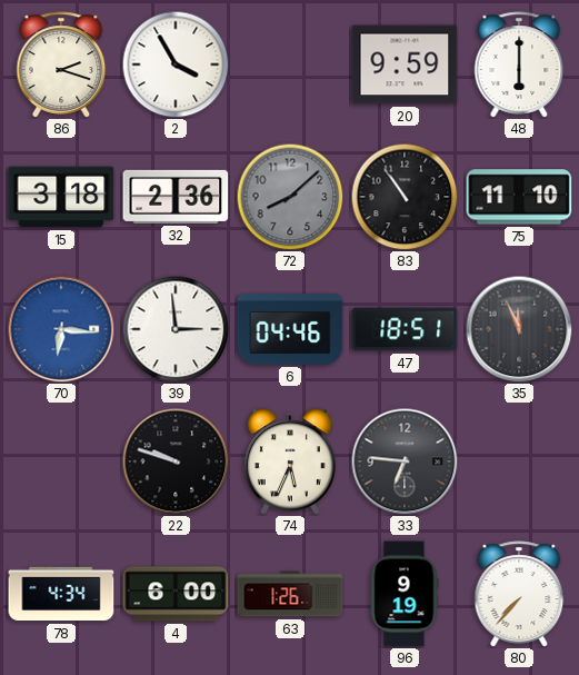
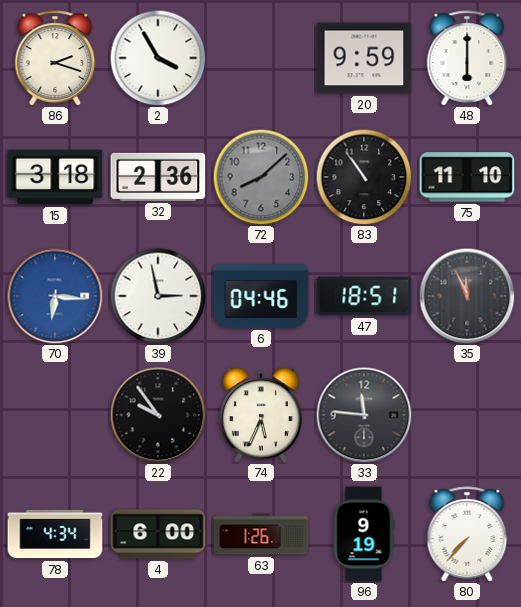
39: 2:59 -> 2:58
22: 9:48 -> 9:54
33: 6:46 -> 11:46
